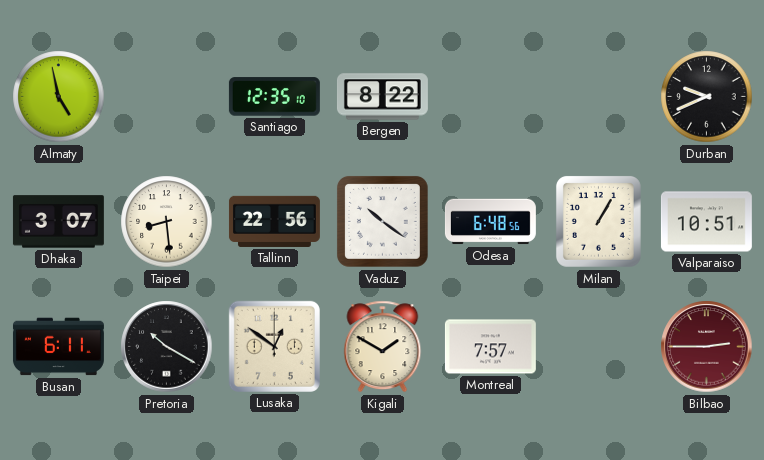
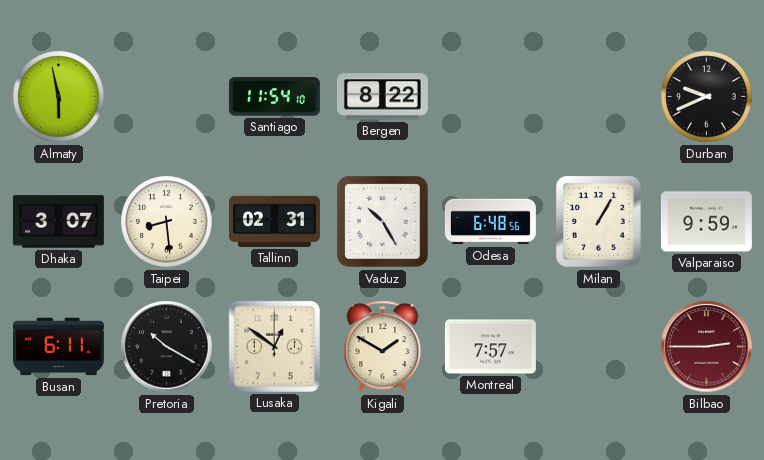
Almaty: 4:58 -> 5:58
Santiago: 12:35 -> 11:54
Tallinn: 22:56 -> 02:31
Vaduz: 10:21 -> 10:25
Valparaiso: 10:51 -> 9:59
